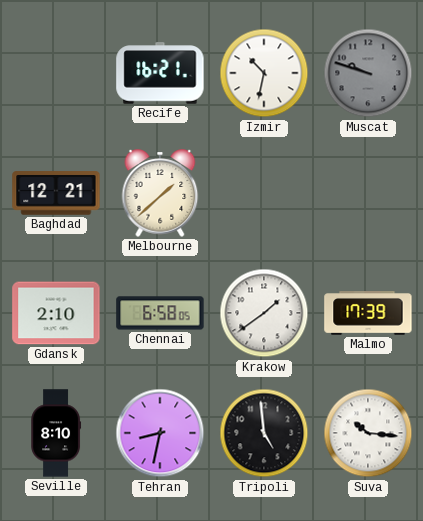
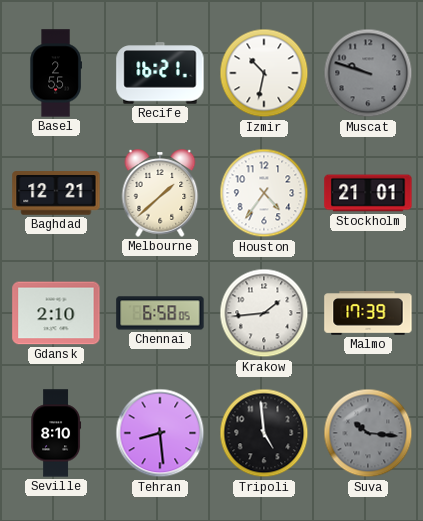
Basel: none -> 2:55
Houston: none -> 4:36
Stockholm: none -> 21:01
Krakow: 1:39 -> 1:44
Tehran: 8:32 -> 8:29
Suva dial: white -> grey
